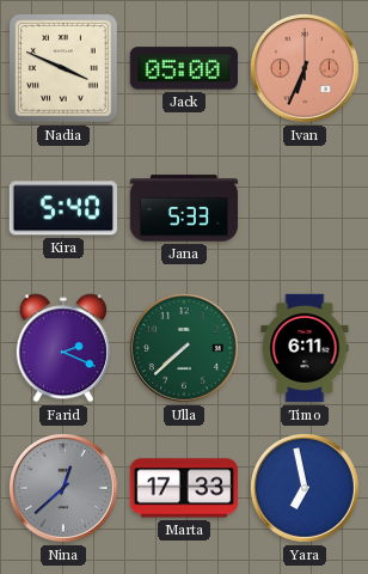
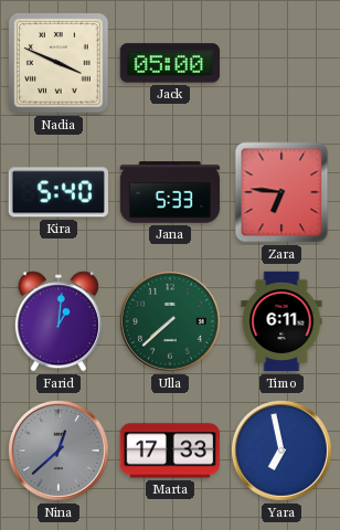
Ivan: 6:34 -> none
Zara: none -> 6:46
Farid: 2:19 -> 1:01
